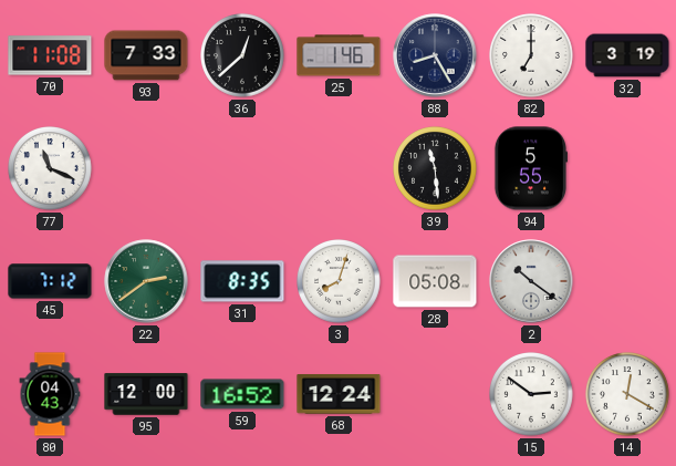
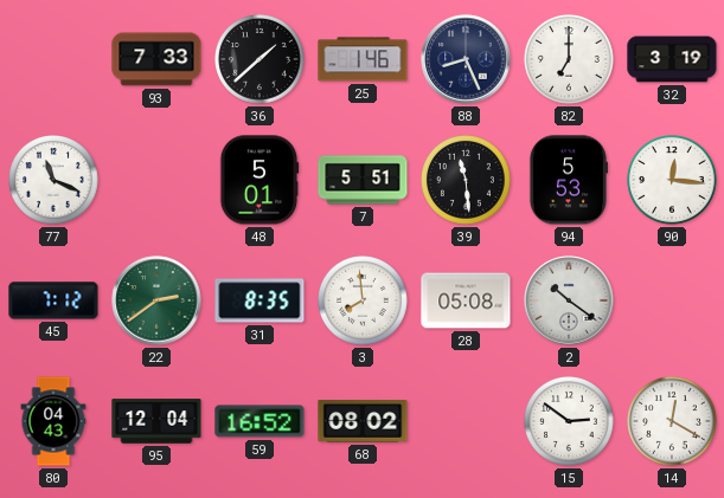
70: 11:08 -> none
36: 12:38 -> 1:38
88: 8:25 -> 8:26
48: none -> 5:01
7: none -> 5:51
94: 5:55 -> 5:53
90: none -> 12:16
3: 8:03 -> 7:59
95: 12:00 -> 12:04
68: 12:24 -> 08:02
